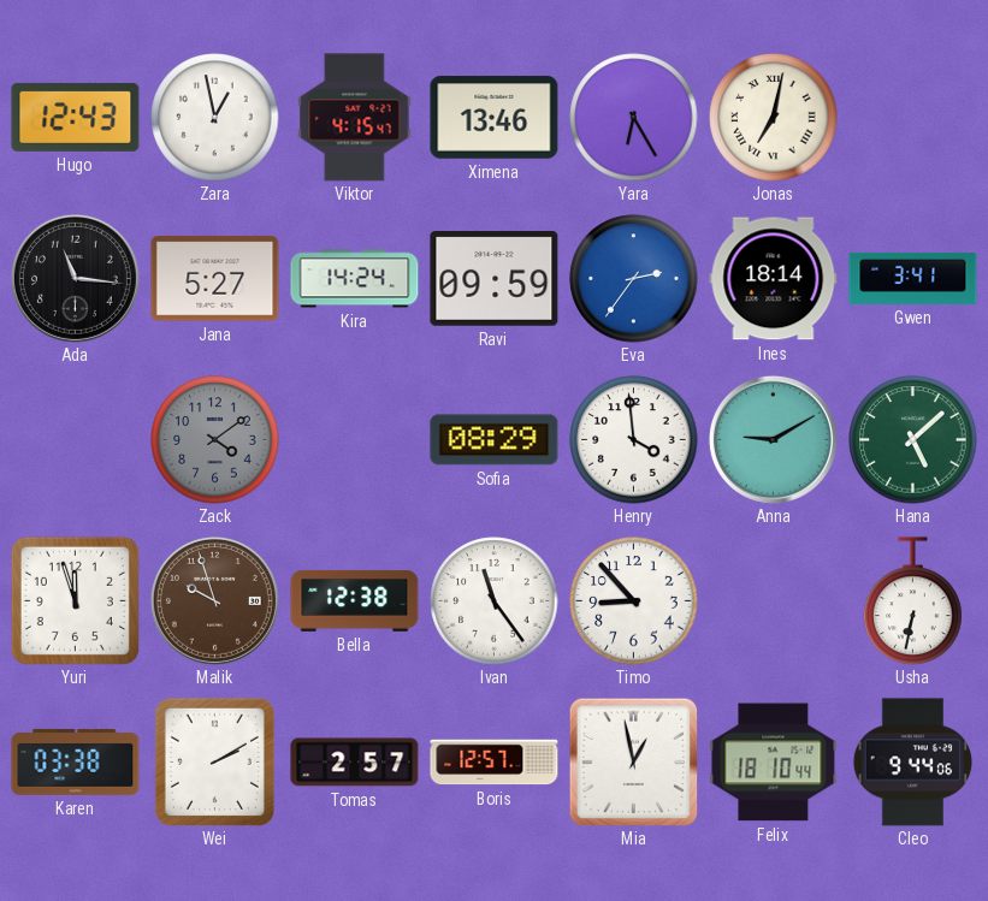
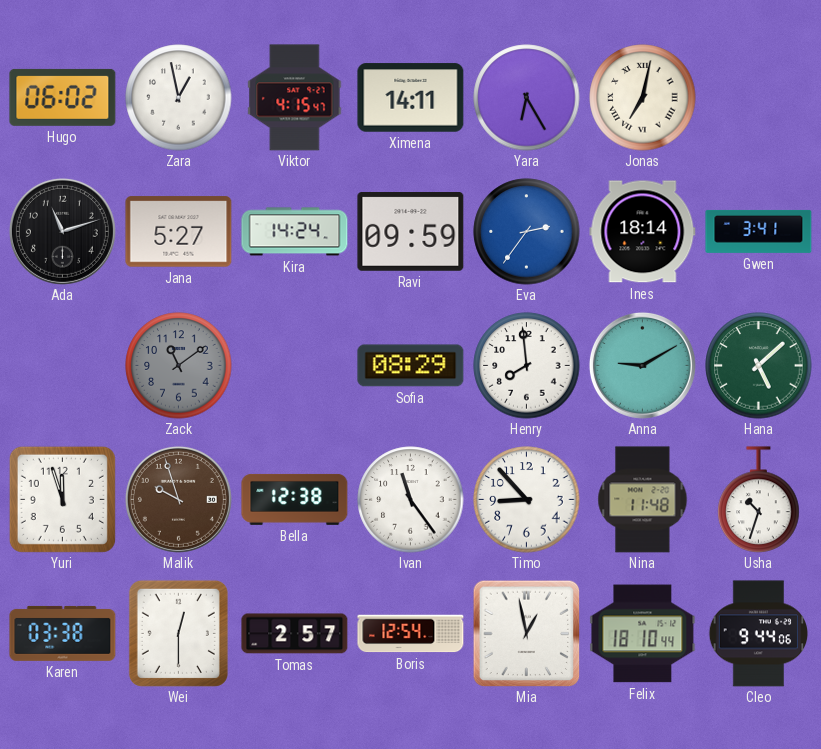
Hugo: 12:43 -> 06:02
Ximena: 13:46 -> 14:11
Ada: 11:16 -> 11:12
Zack: 4:09 -> 11:09
Henry: 3:59 -> 7:59
Nina: none -> 11:48
Usha: 6:32 -> 10:33
Wei: 2:10 -> 12:30
Boris: 12:57 -> 12:54
